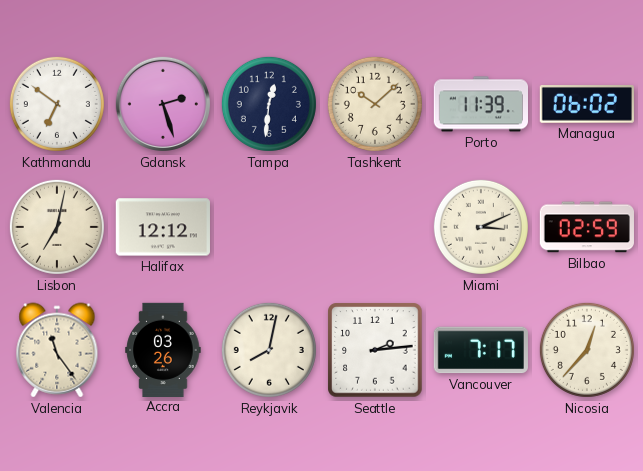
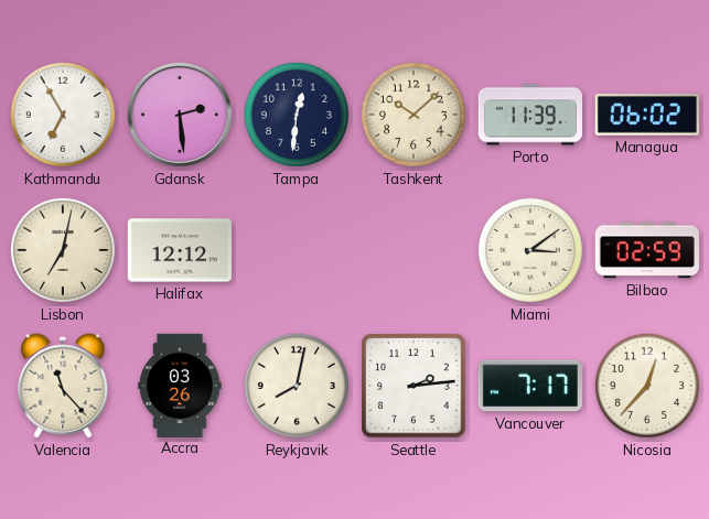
Kathmandu: 6:51 -> 6:55
Gdansk: 2:27 -> 2:29
Miami: 3:11 -> 3:09
Valencia: 11:24 -> 11:23
